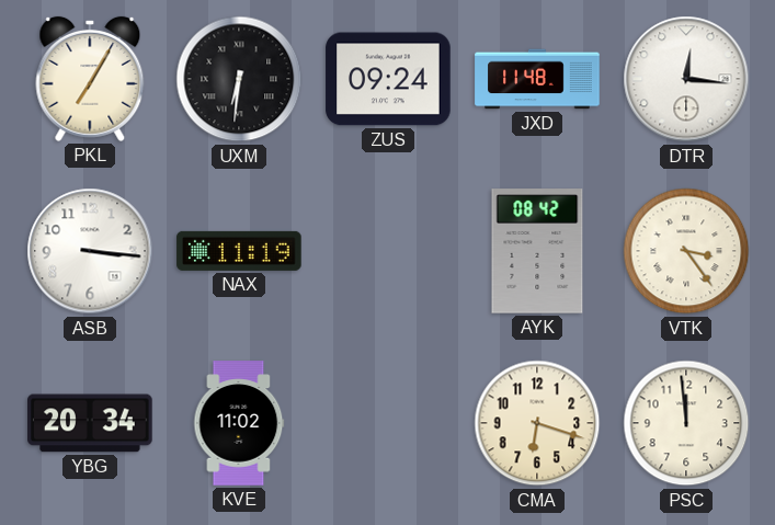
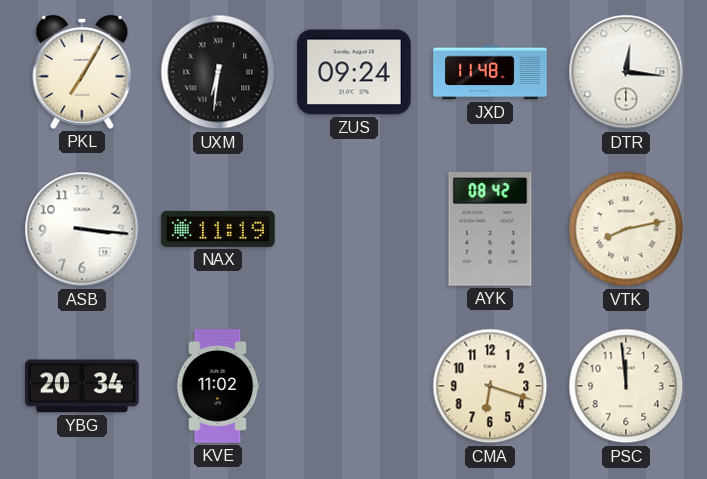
VTK: 3:24 -> 8:13
